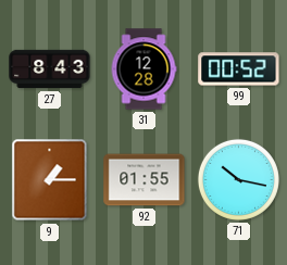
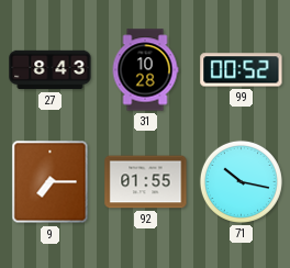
31: 12:28 -> 10:28
9: 1:15 -> 7:15
